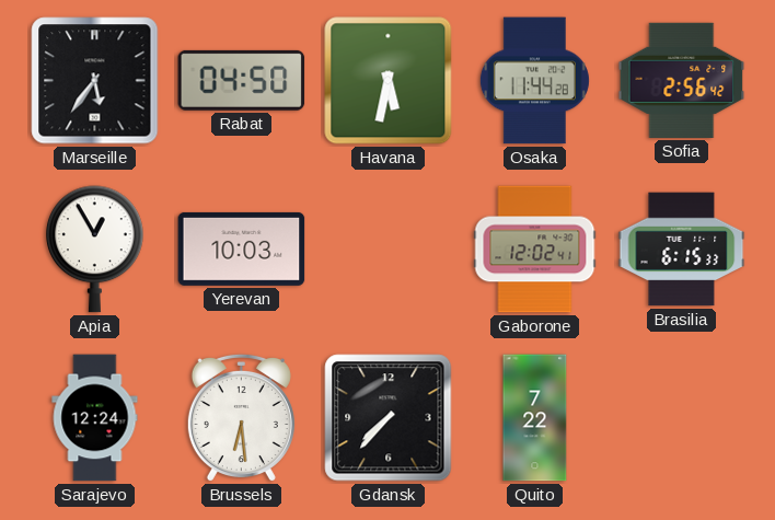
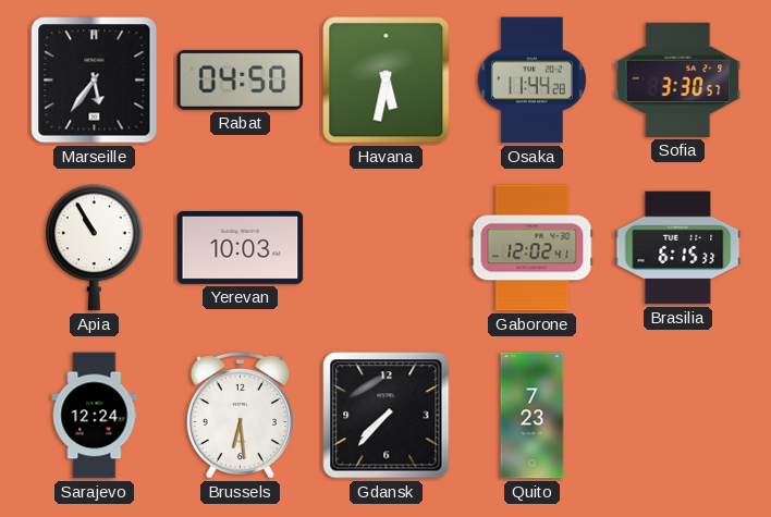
Sofia: 2:56 -> 3:30
Apia: 12:55 -> 10:55
Quito: 7:22 -> 7:23
